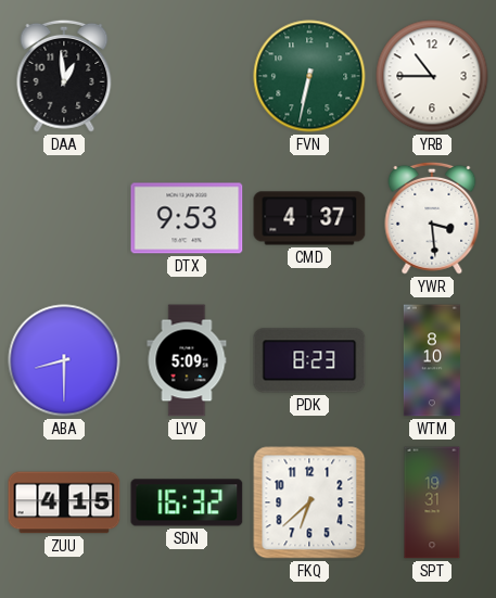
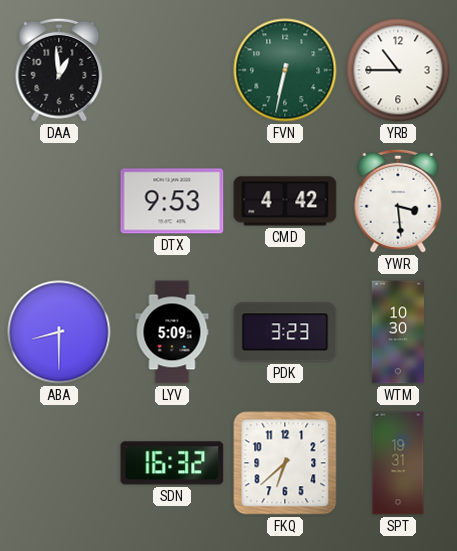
CMD: 4:37 -> 4:42
PDK: 8:23 -> 3:23
WTM: 8:10 -> 10:30
ZUU: 4:15 -> none
